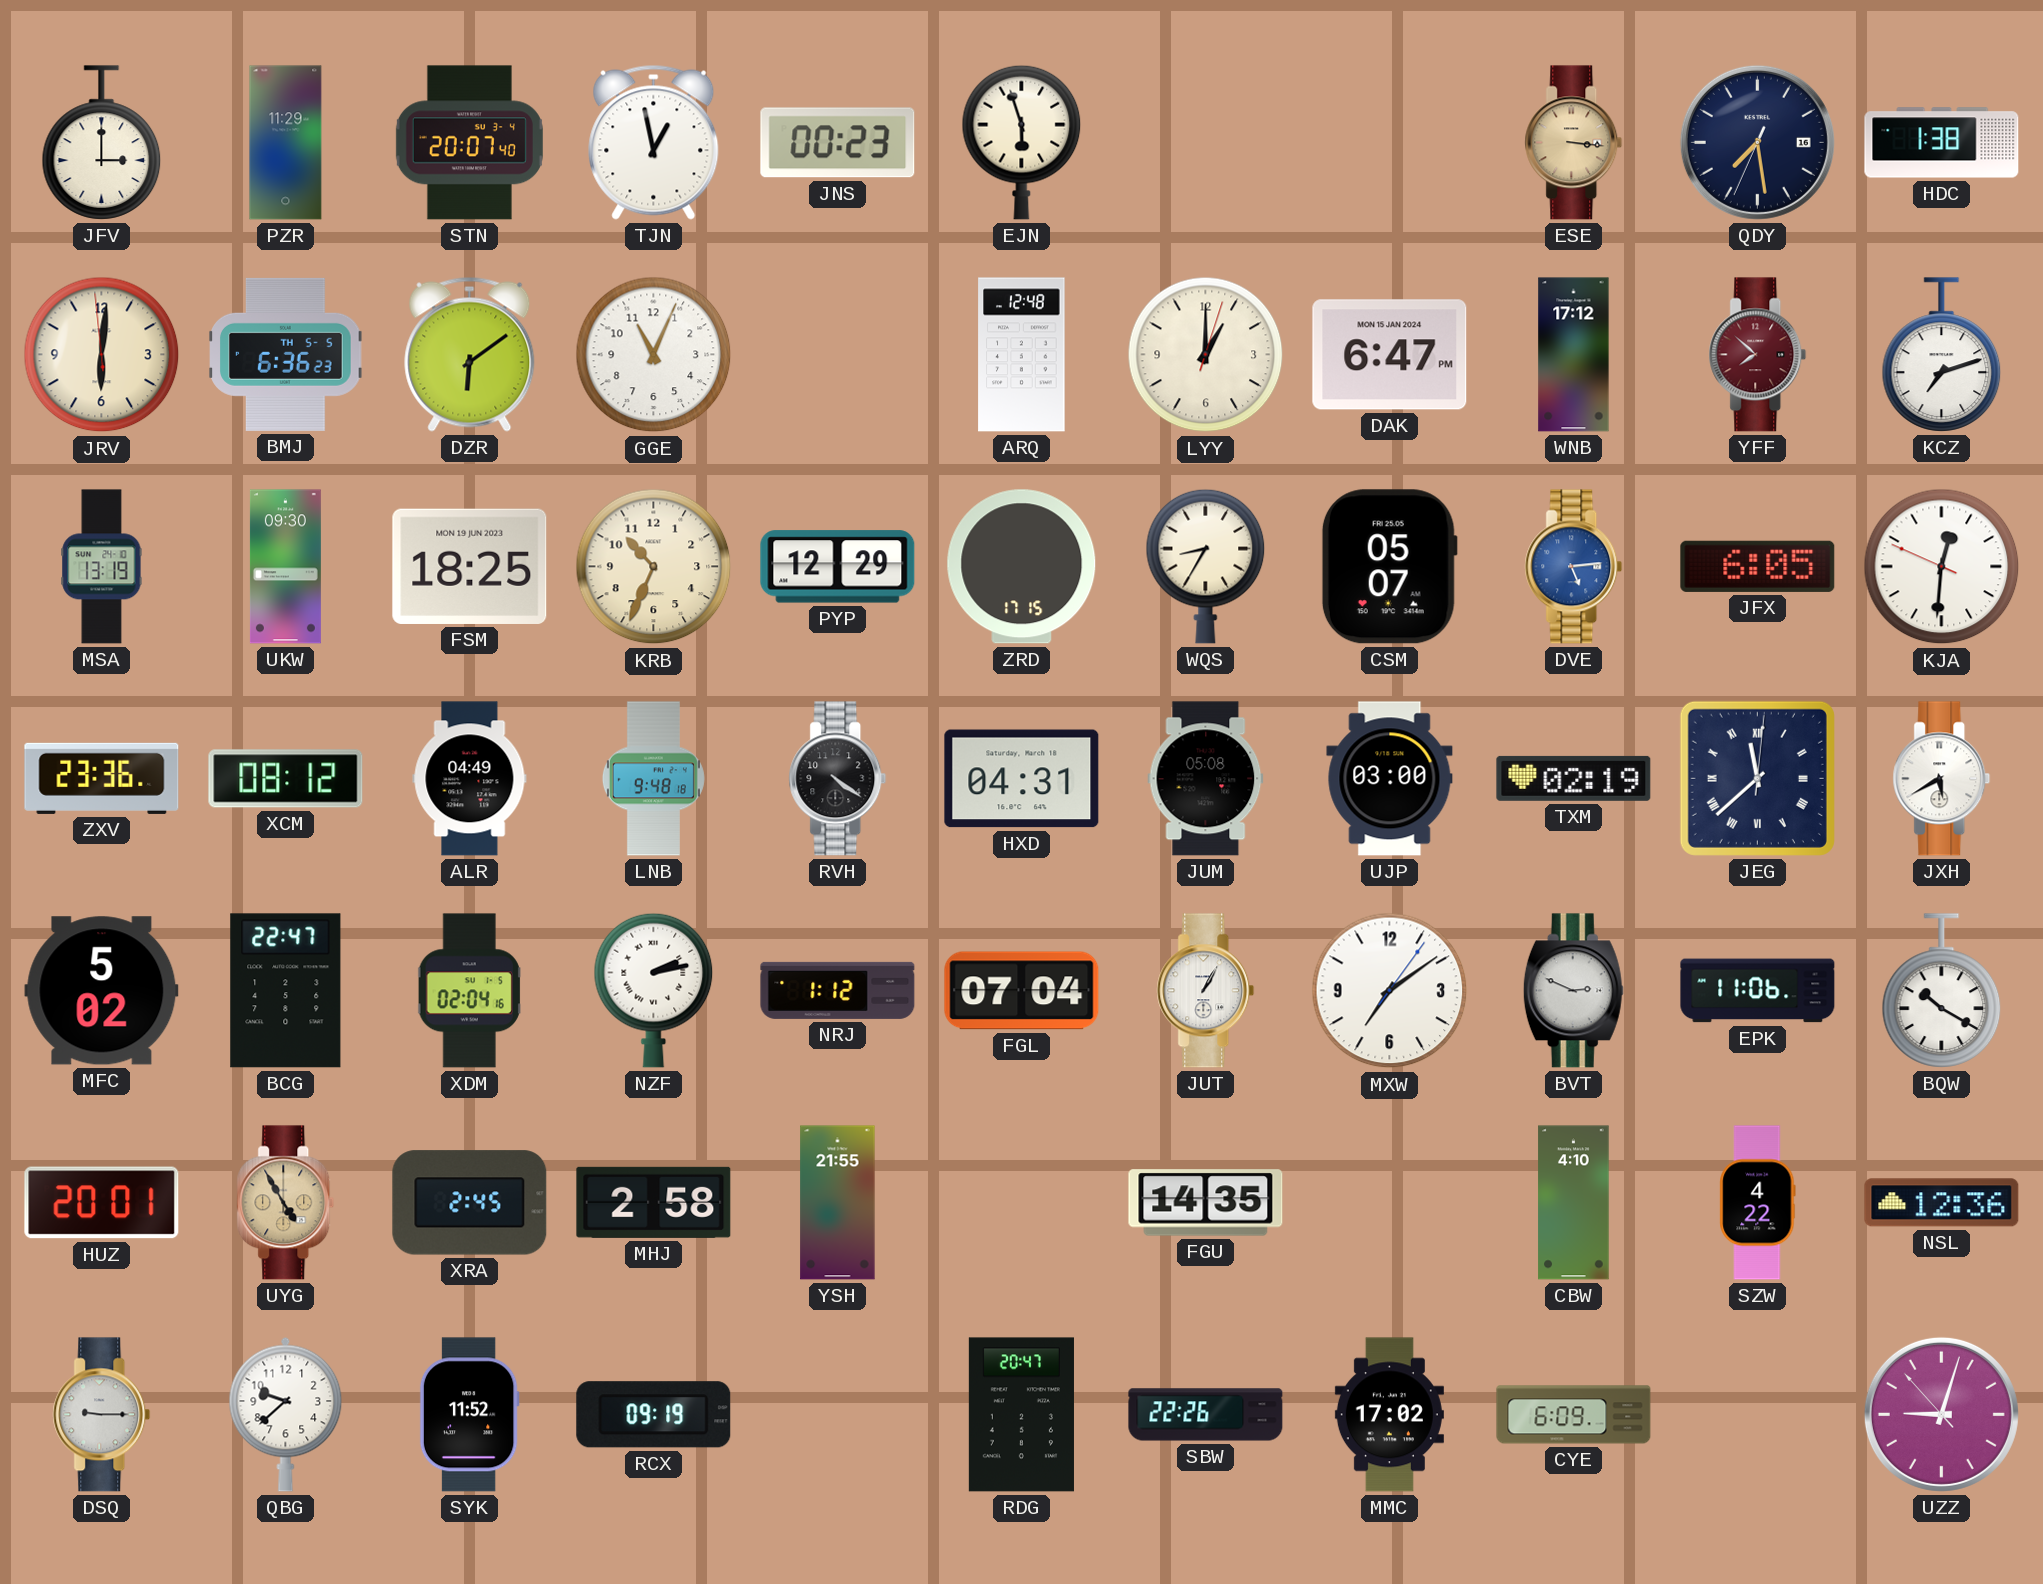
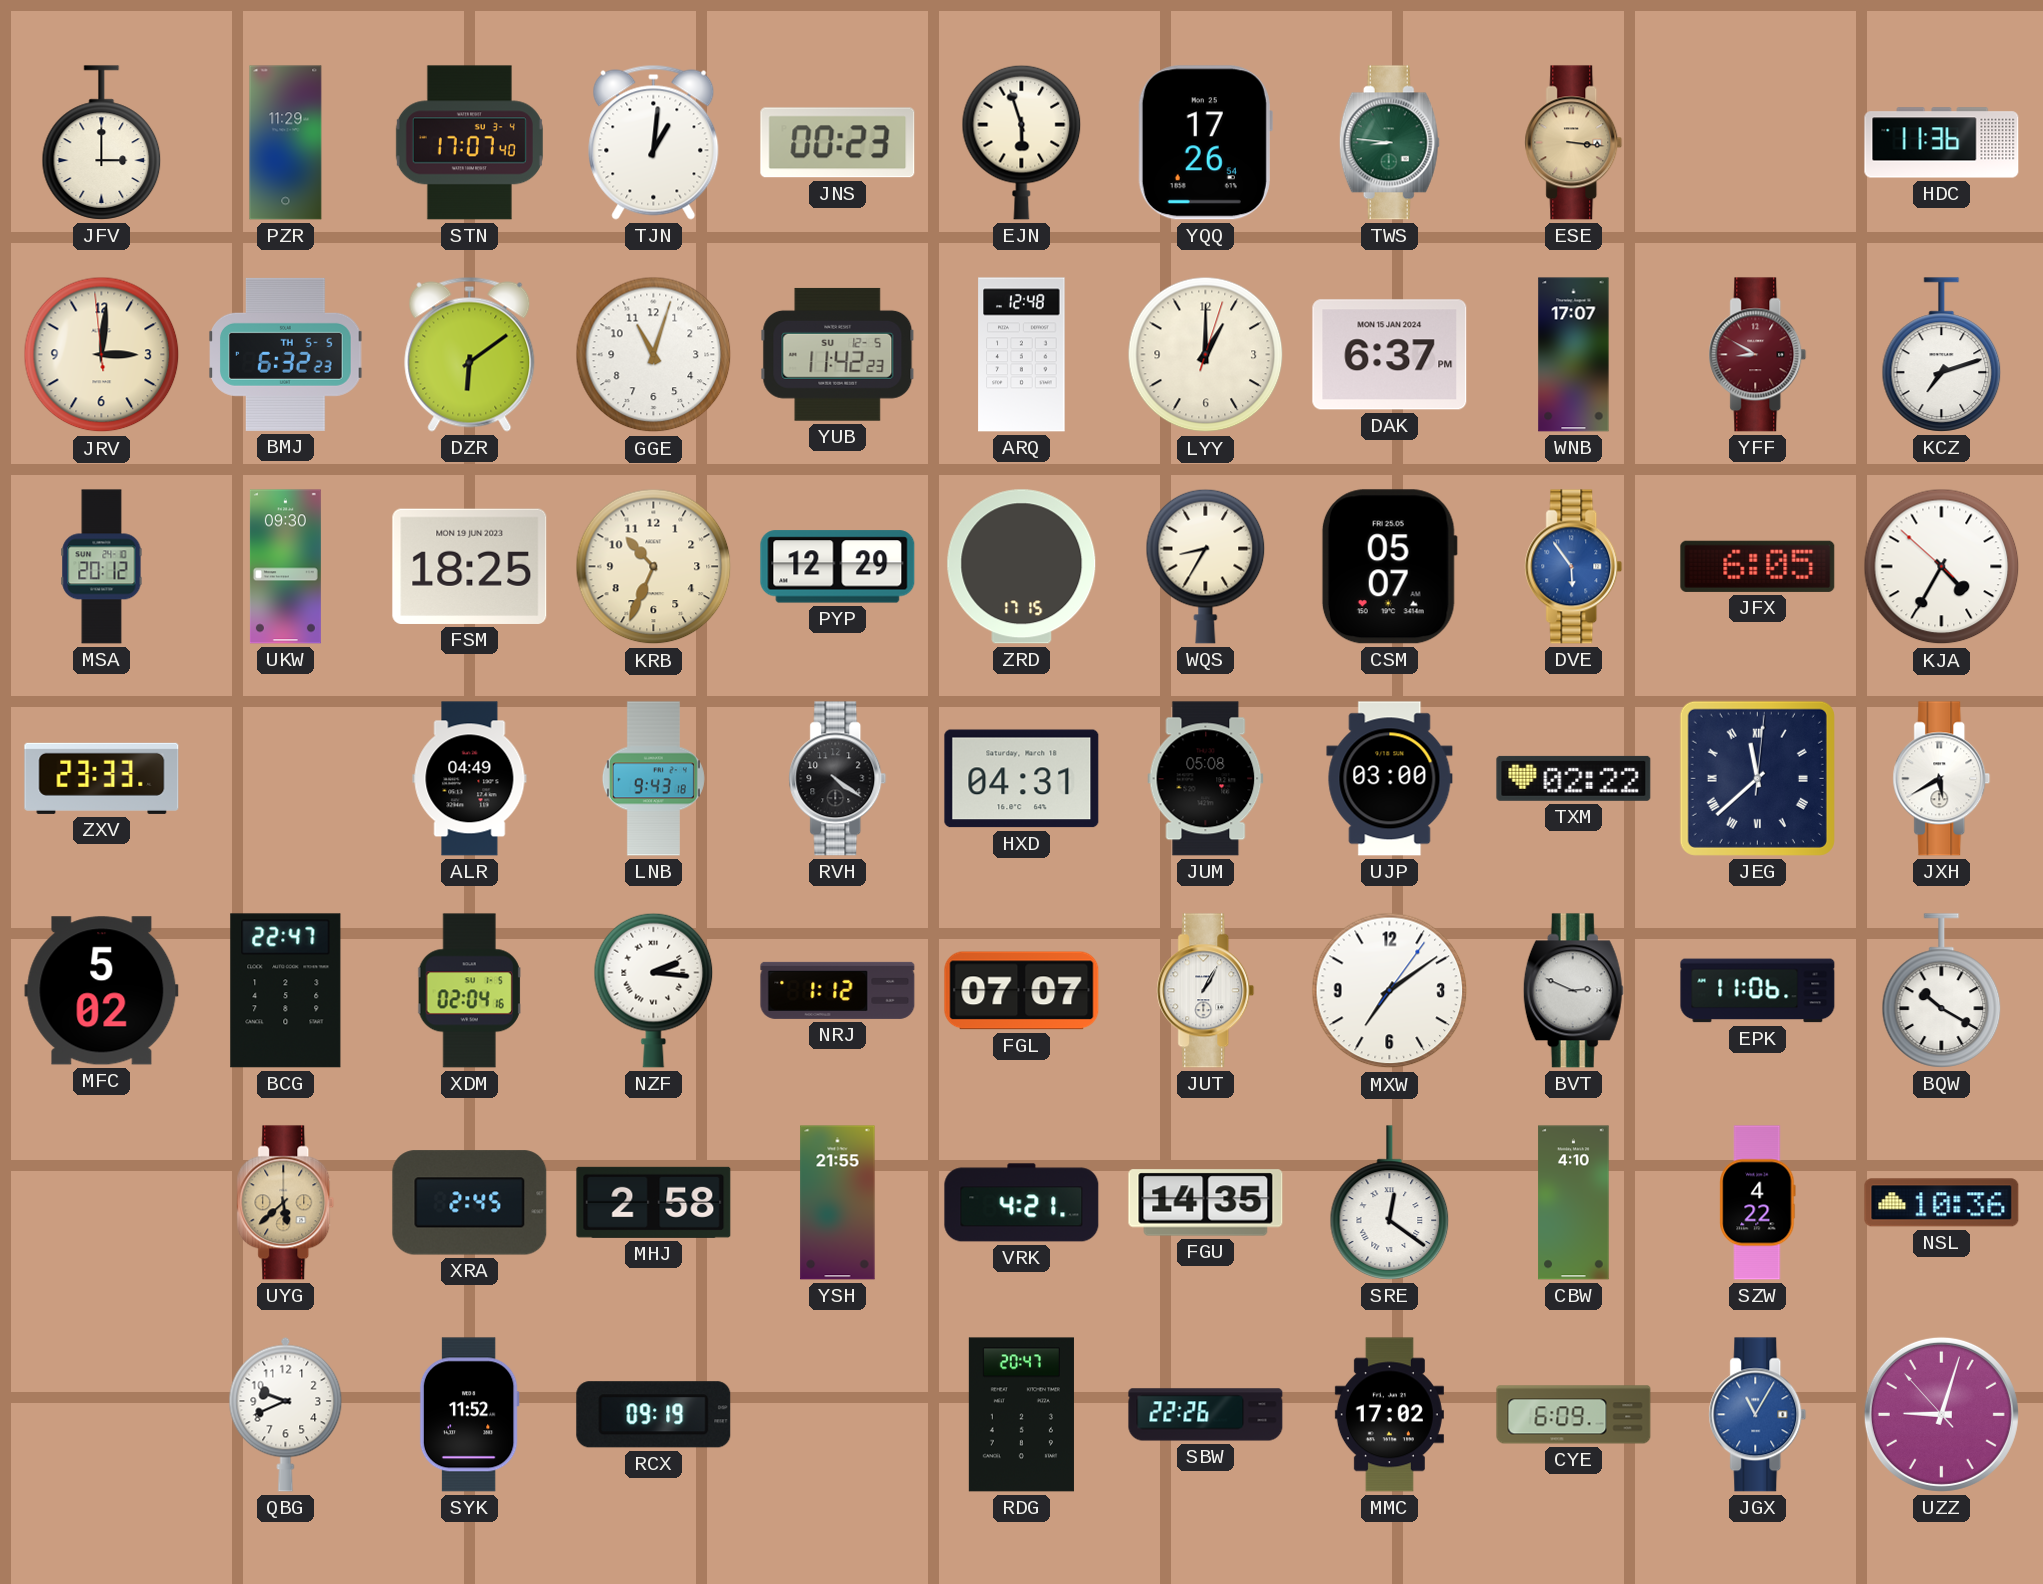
STN: 20:07 -> 17:07
TJN: 12:58 -> 1:01
YQQ: none -> 17:26
TWS: none -> 8:46
QDY: 7:28 -> none
HDC: 1:38 -> 11:36
JRV: 6:00 -> 3:00
BMJ: 6:36 -> 6:32
GGE: 11:04 -> 11:03
YUB: none -> 11:42
DAK: 6:47 -> 6:37
WNB: 17:12 -> 17:07
YFF: 7:52 -> 8:50
MSA: 13:19 -> 20:12
DVE: 5:14 -> 5:54
KJA: 12:30 -> 4:34
ZXV: 23:36 -> 23:33
XCM: 08:12 -> none
LNB: 9:48 -> 9:43
TXM: 02:19 -> 02:22
NZF: 2:13 -> 2:16
FGL: 07:04 -> 07:07
HUZ: 20:01 -> none
UYG: 4:55 -> 5:38
VRK: none -> 4:21
SRE: none -> 12:21
NSL: 12:36 -> 10:36
DSQ: 9:15 -> none
QBG: 9:38 -> 9:41
JGX: none -> 11:05
